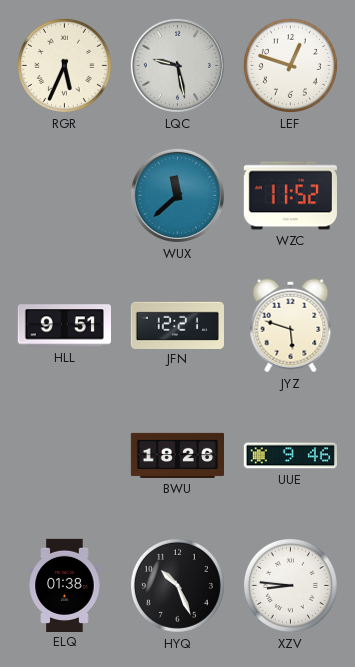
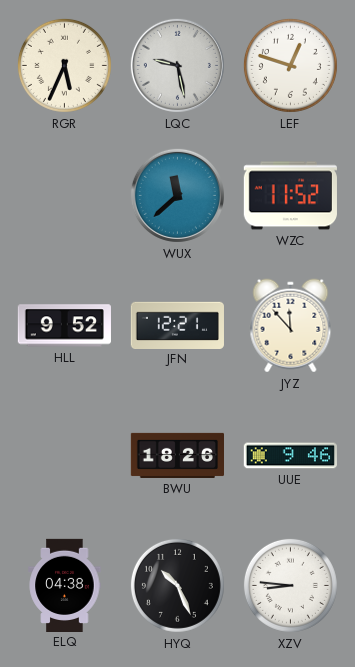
HLL: 9:51 -> 9:52
JYZ: 5:48 -> 11:53
ELQ: 01:38 -> 04:38
